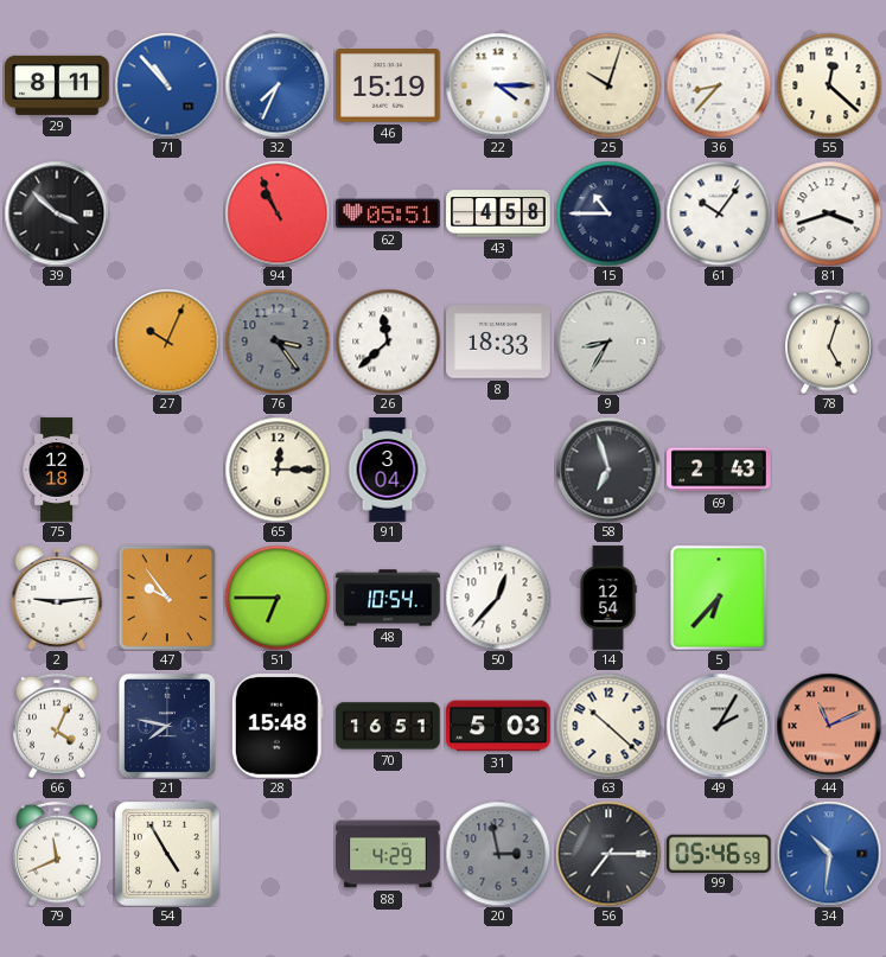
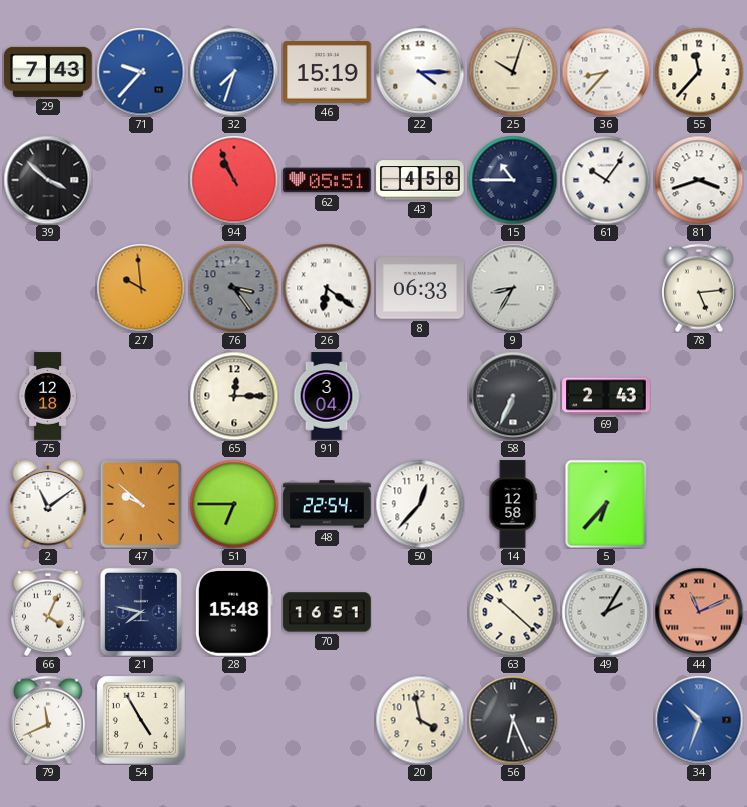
29: 8:11 -> 7:43
71: 10:53 -> 9:37
32: 7:34 -> 7:33
55: 12:22 -> 11:37
27: 10:04 -> 9:59
26: 11:38 -> 6:21
8: 18:33 -> 06:33
78: 5:03 -> 5:14
58: 6:57 -> 6:34
2: 9:14 -> 11:09
47: 9:54 -> 9:52
48: 10:54 -> 22:54
14: 12:54 -> 12:58
31: 5:03 -> none
88: 4:29 -> none
20: 2:58 -> 3:58
20 dial: grey -> cream
56: 7:15 -> 6:26
99: 05:46 -> none
34: 10:31 -> 10:33
